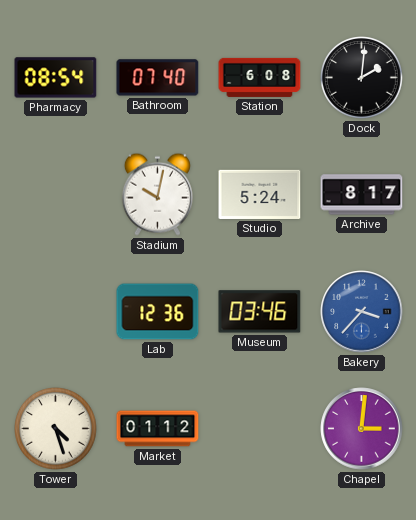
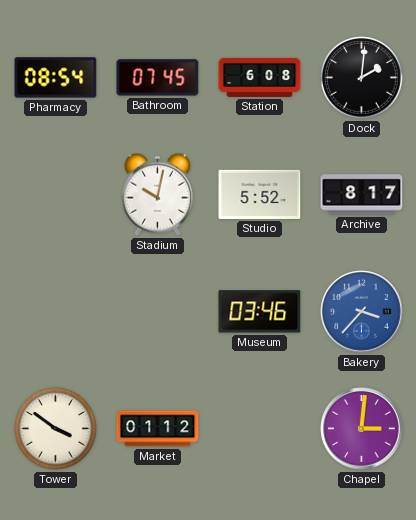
Bathroom: 07:40 -> 07:45
Studio: 5:24 -> 5:52
Lab: 12:36 -> none
Tower: 4:27 -> 3:51
